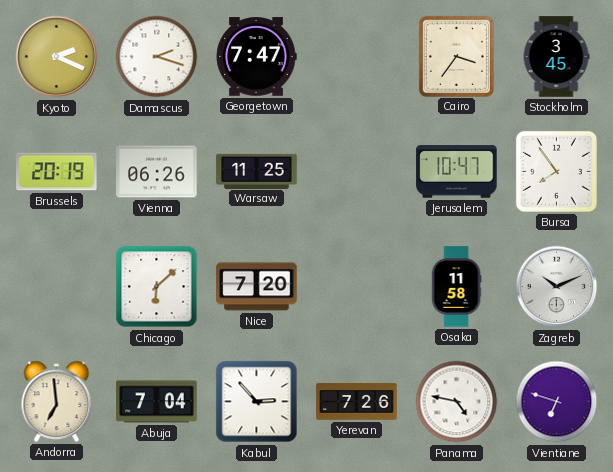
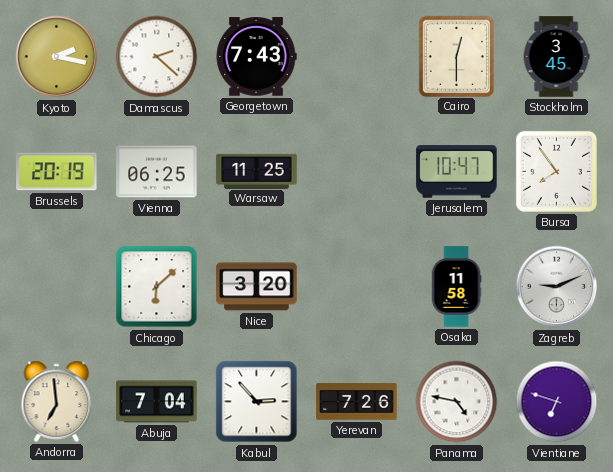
Kyoto: 2:19 -> 2:17
Damascus: 2:18 -> 2:22
Georgetown: 7:47 -> 7:43
Cairo: 3:36 -> 12:30
Vienna: 06:26 -> 06:25
Nice: 7:20 -> 3:20
Zagreb: 10:11 -> 9:11
